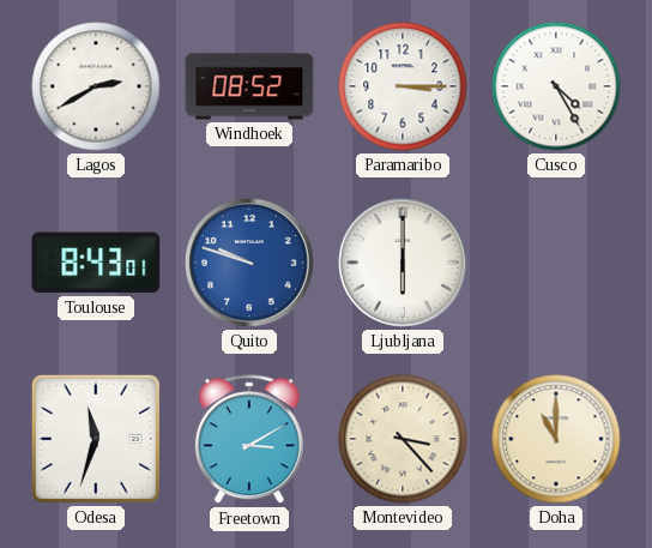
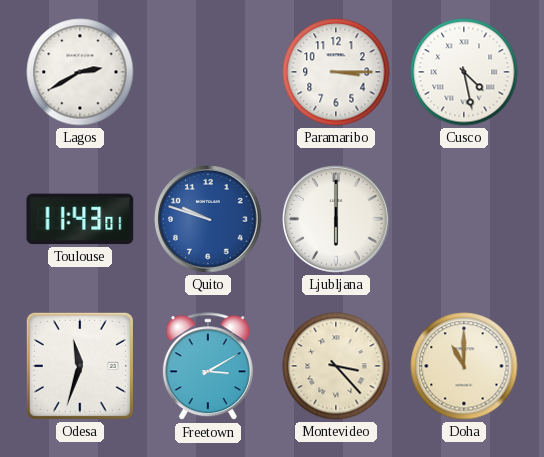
Windhoek: 08:52 -> none
Cusco: 4:25 -> 4:28
Toulouse: 8:43 -> 11:43
